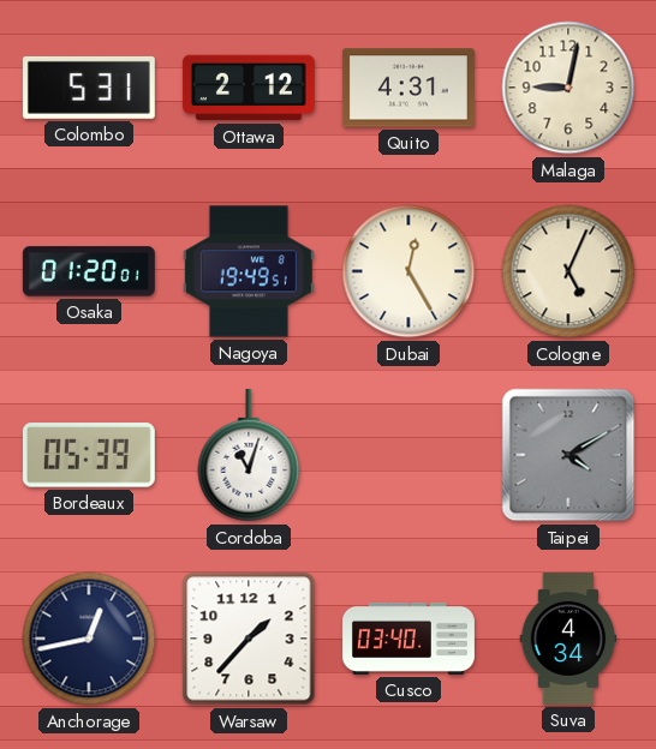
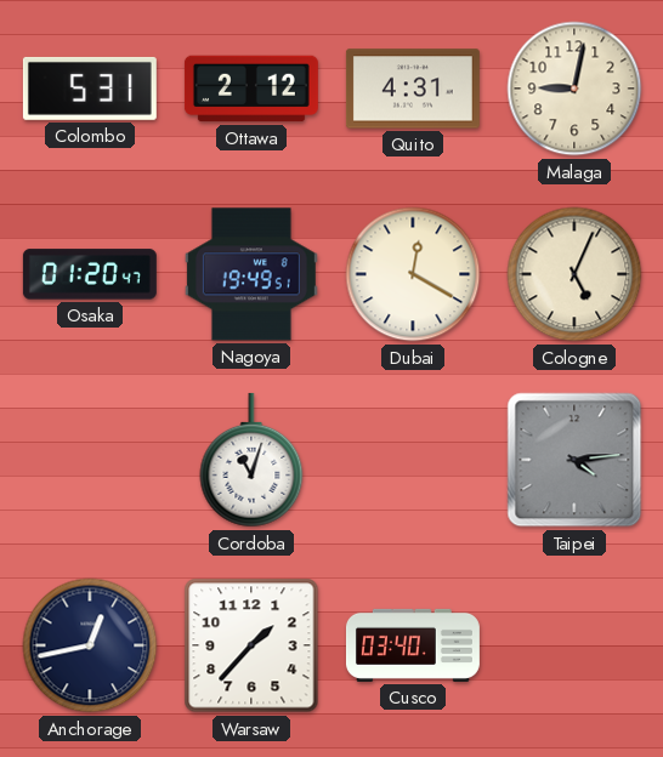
Osaka: 01:20:01 -> 01:20:47
Dubai: 12:25 -> 12:20
Bordeaux: 05:39 -> none
Taipei: 4:10 -> 4:14
Suva: 4:34 -> none
